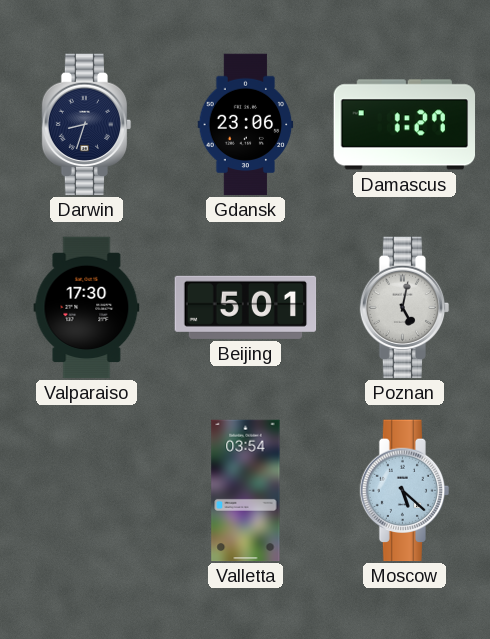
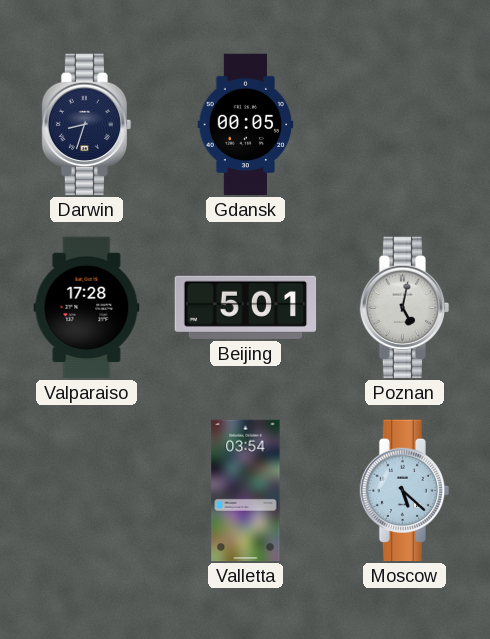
Gdansk: 23:06 -> 00:05
Damascus: 1:27 -> none
Valparaiso: 17:30 -> 17:28
